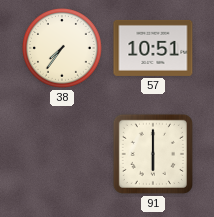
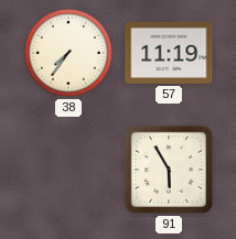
57: 10:51 -> 11:19
91: 6:00 -> 5:55
